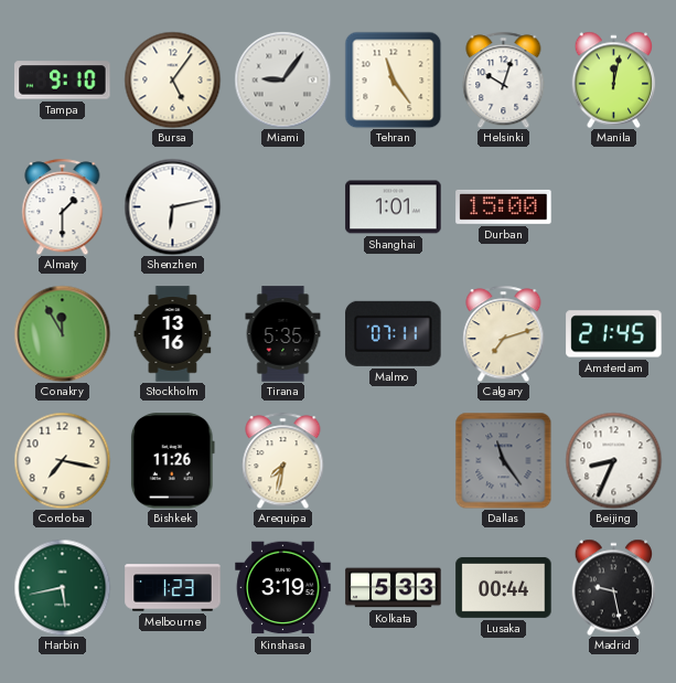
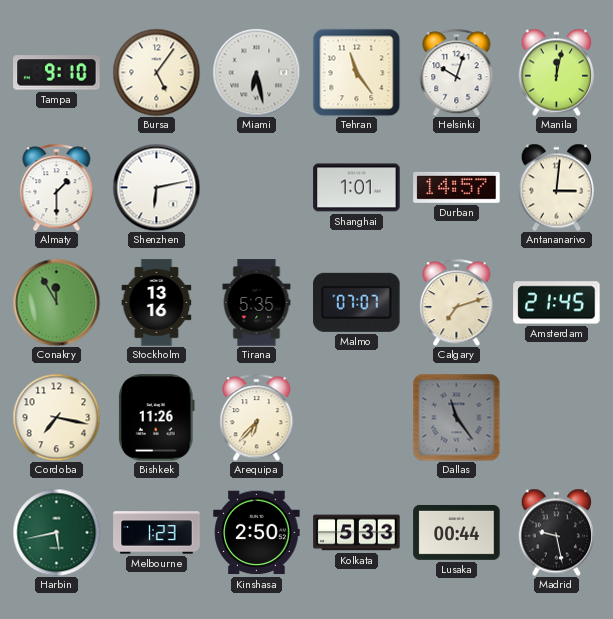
Miami: 9:06 -> 6:28
Durban: 15:00 -> 14:57
Antananarivo: none -> 3:01
Malmo: 07:11 -> 07:07
Arequipa: 7:32 -> 6:37
Beijing: 8:34 -> none
Kinshasa: 3:19 -> 2:50
